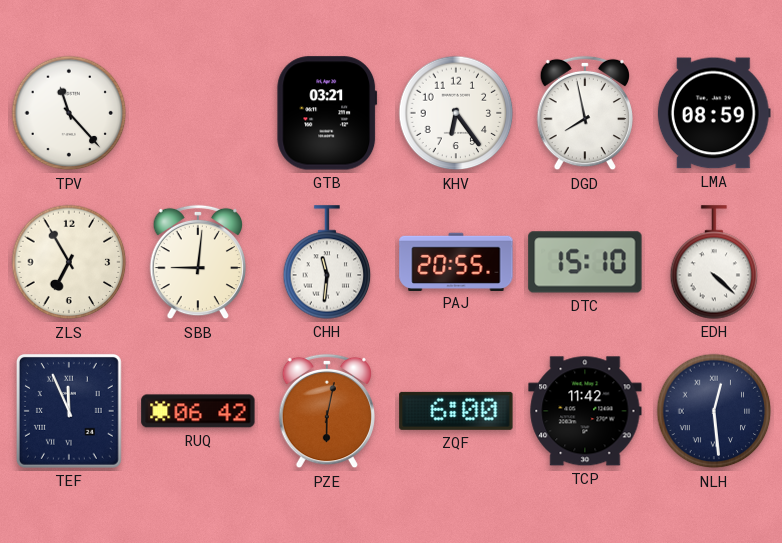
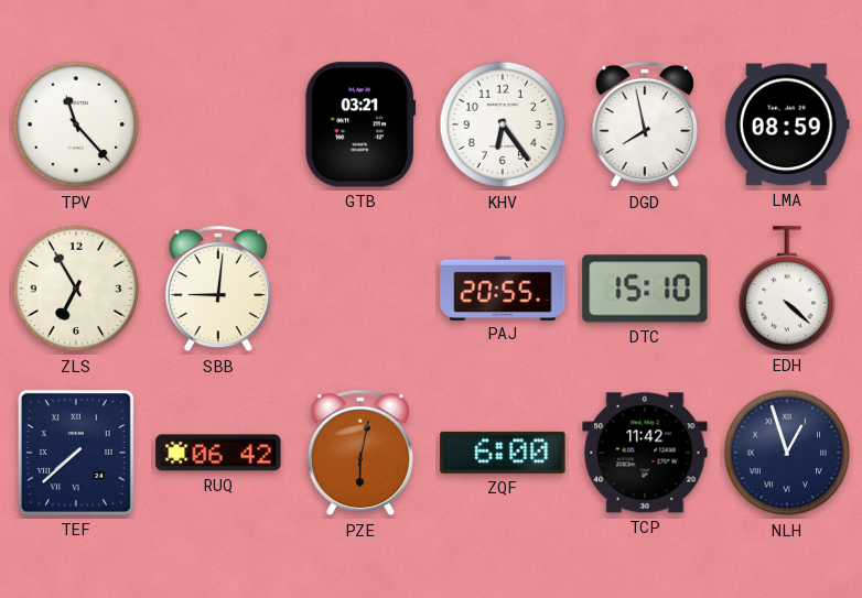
CHH: 11:31 -> none
TEF: 11:56 -> 7:38
NLH: 12:29 -> 12:57
